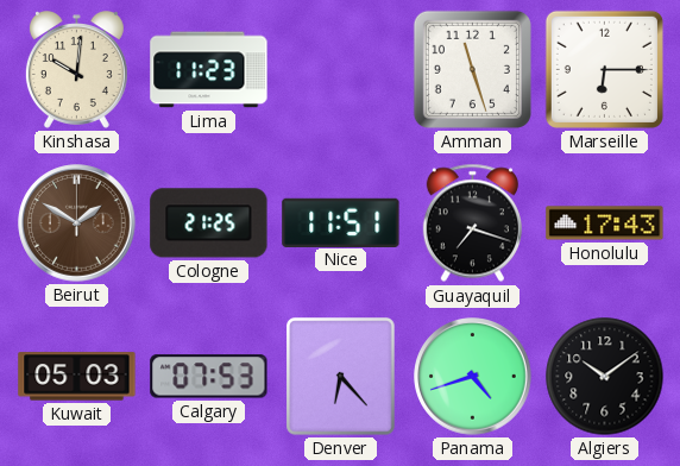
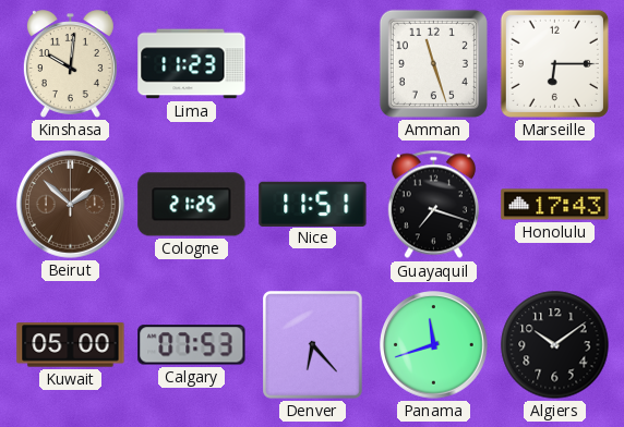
Beirut: 1:50 -> 1:52
Kuwait: 05:03 -> 05:00
Panama: 4:42 -> 11:42
